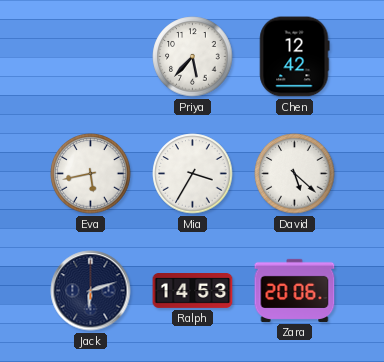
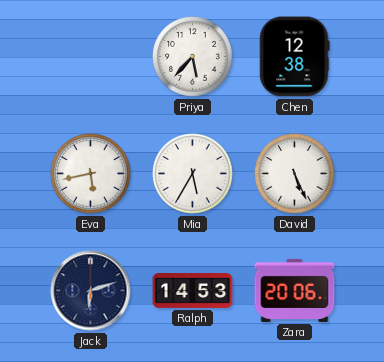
Chen: 12:42 -> 12:38
Mia: 3:35 -> 5:35
David: 5:22 -> 5:26
